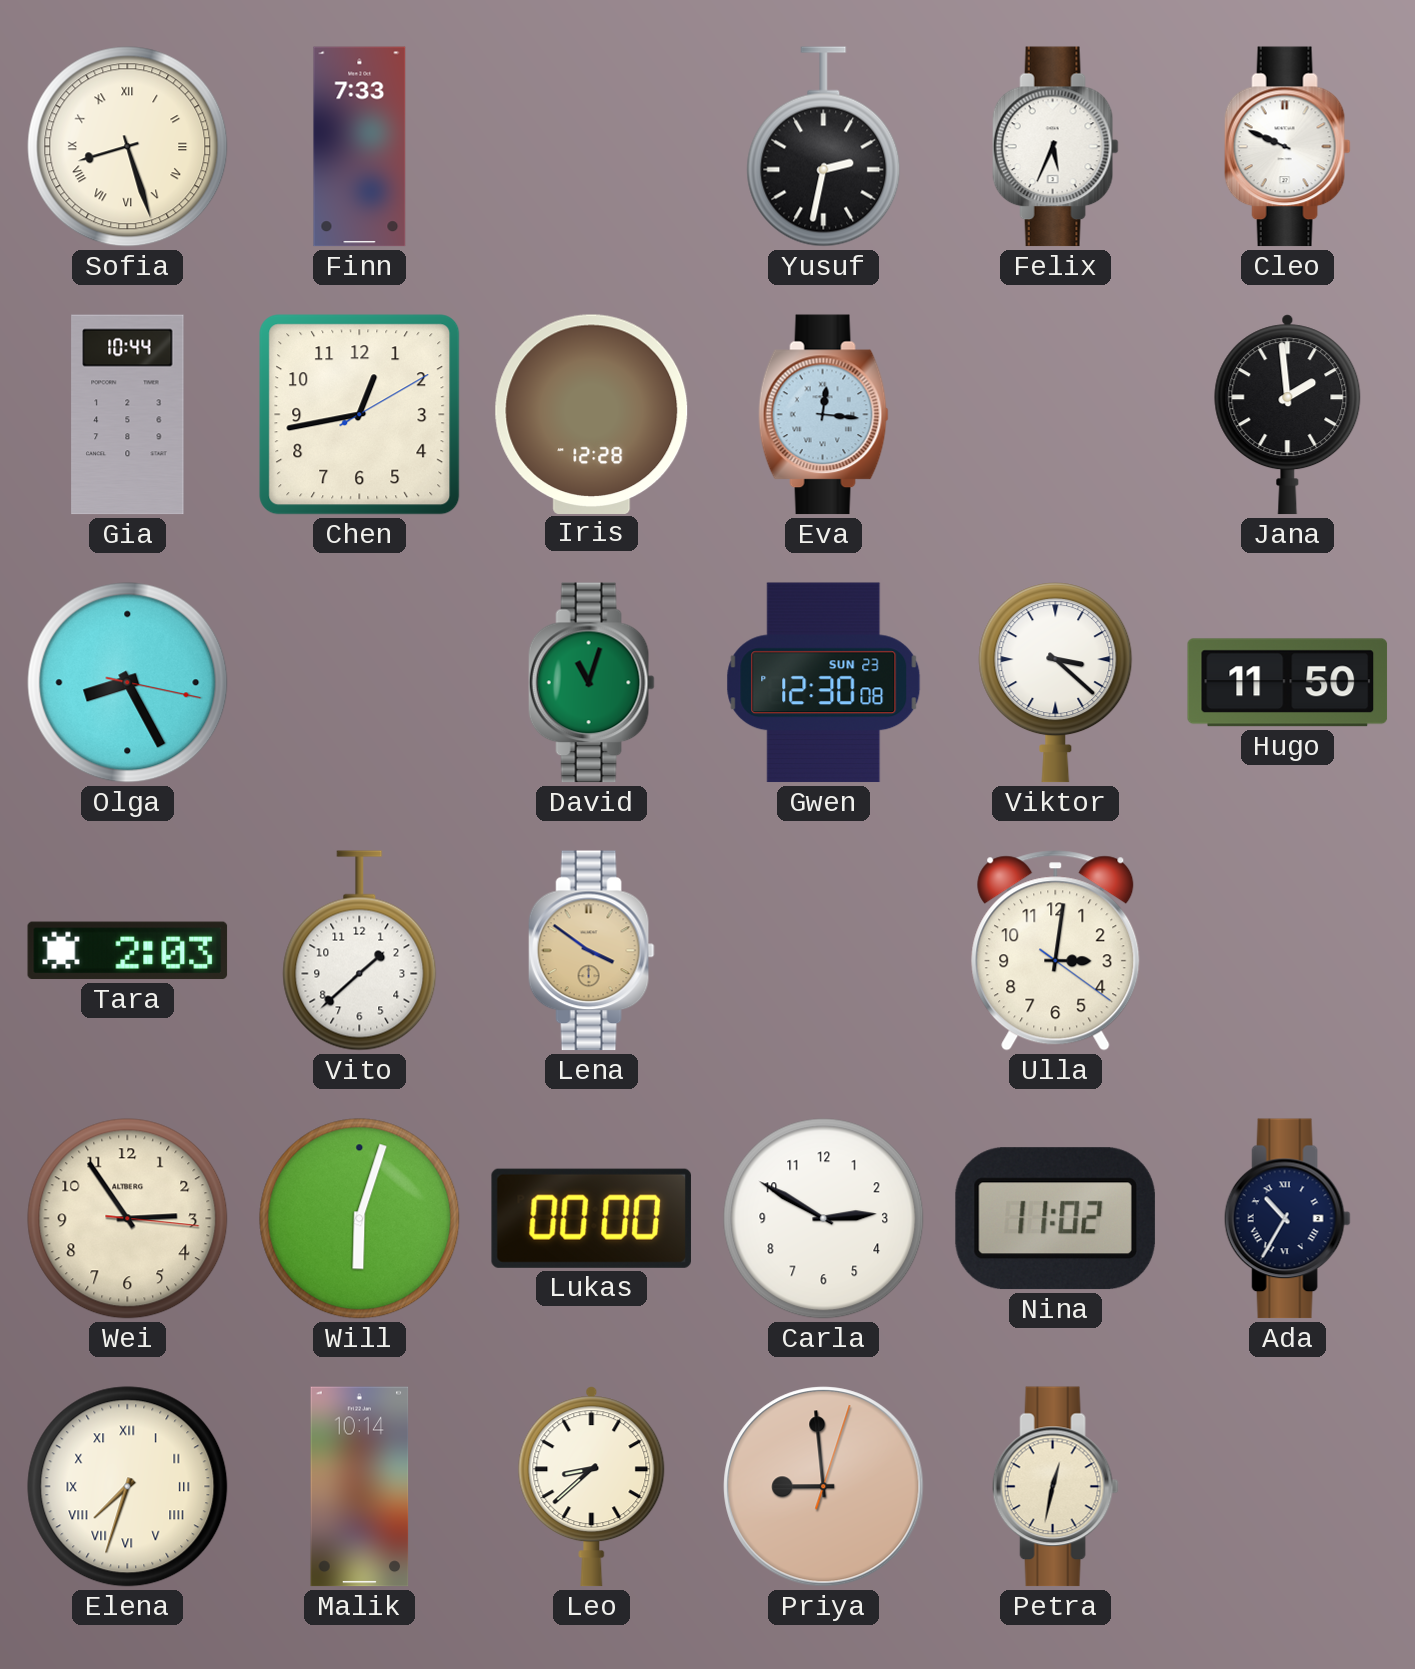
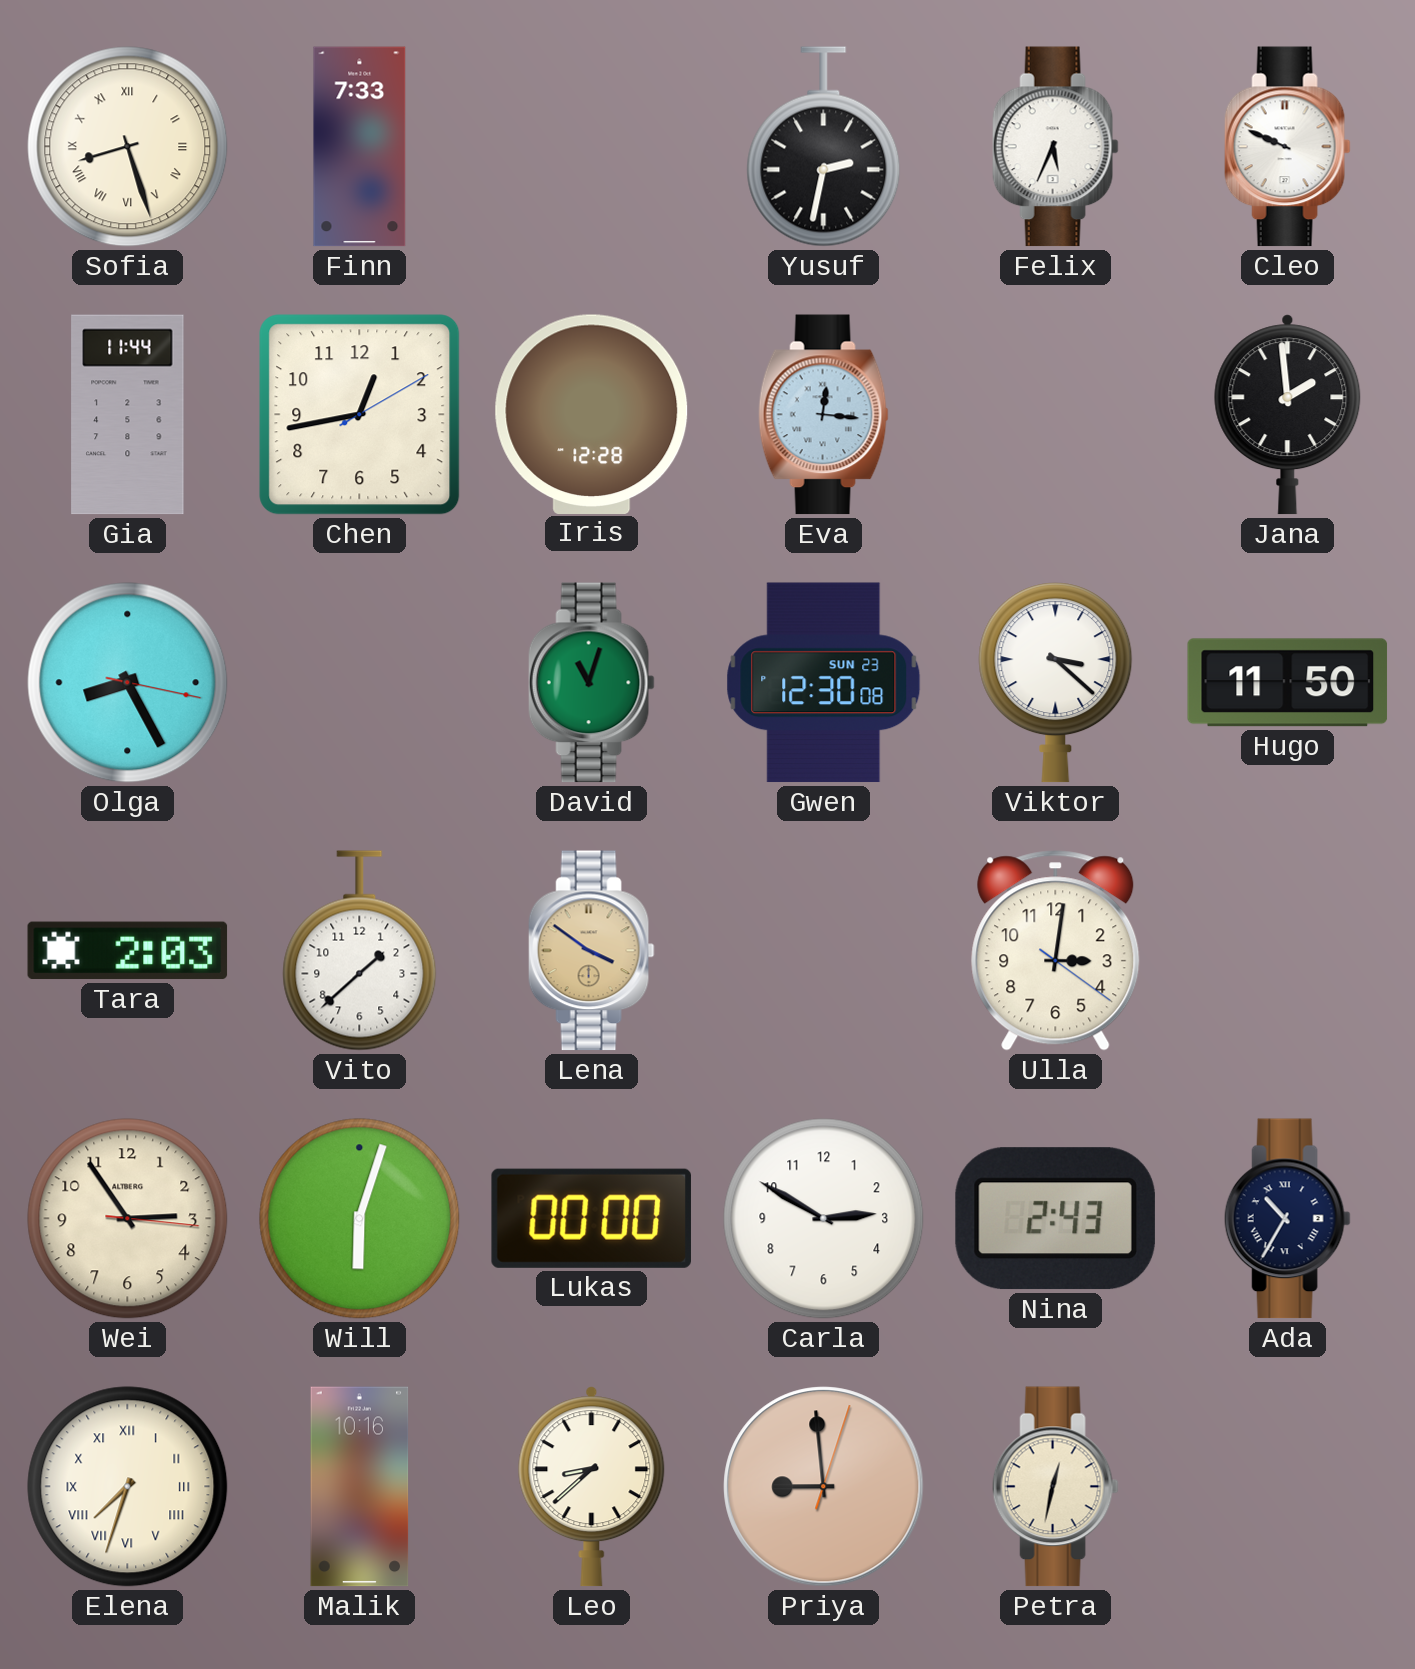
Gia: 10:44 -> 11:44
Nina: 11:02 -> 2:43
Malik: 10:14 -> 10:16
